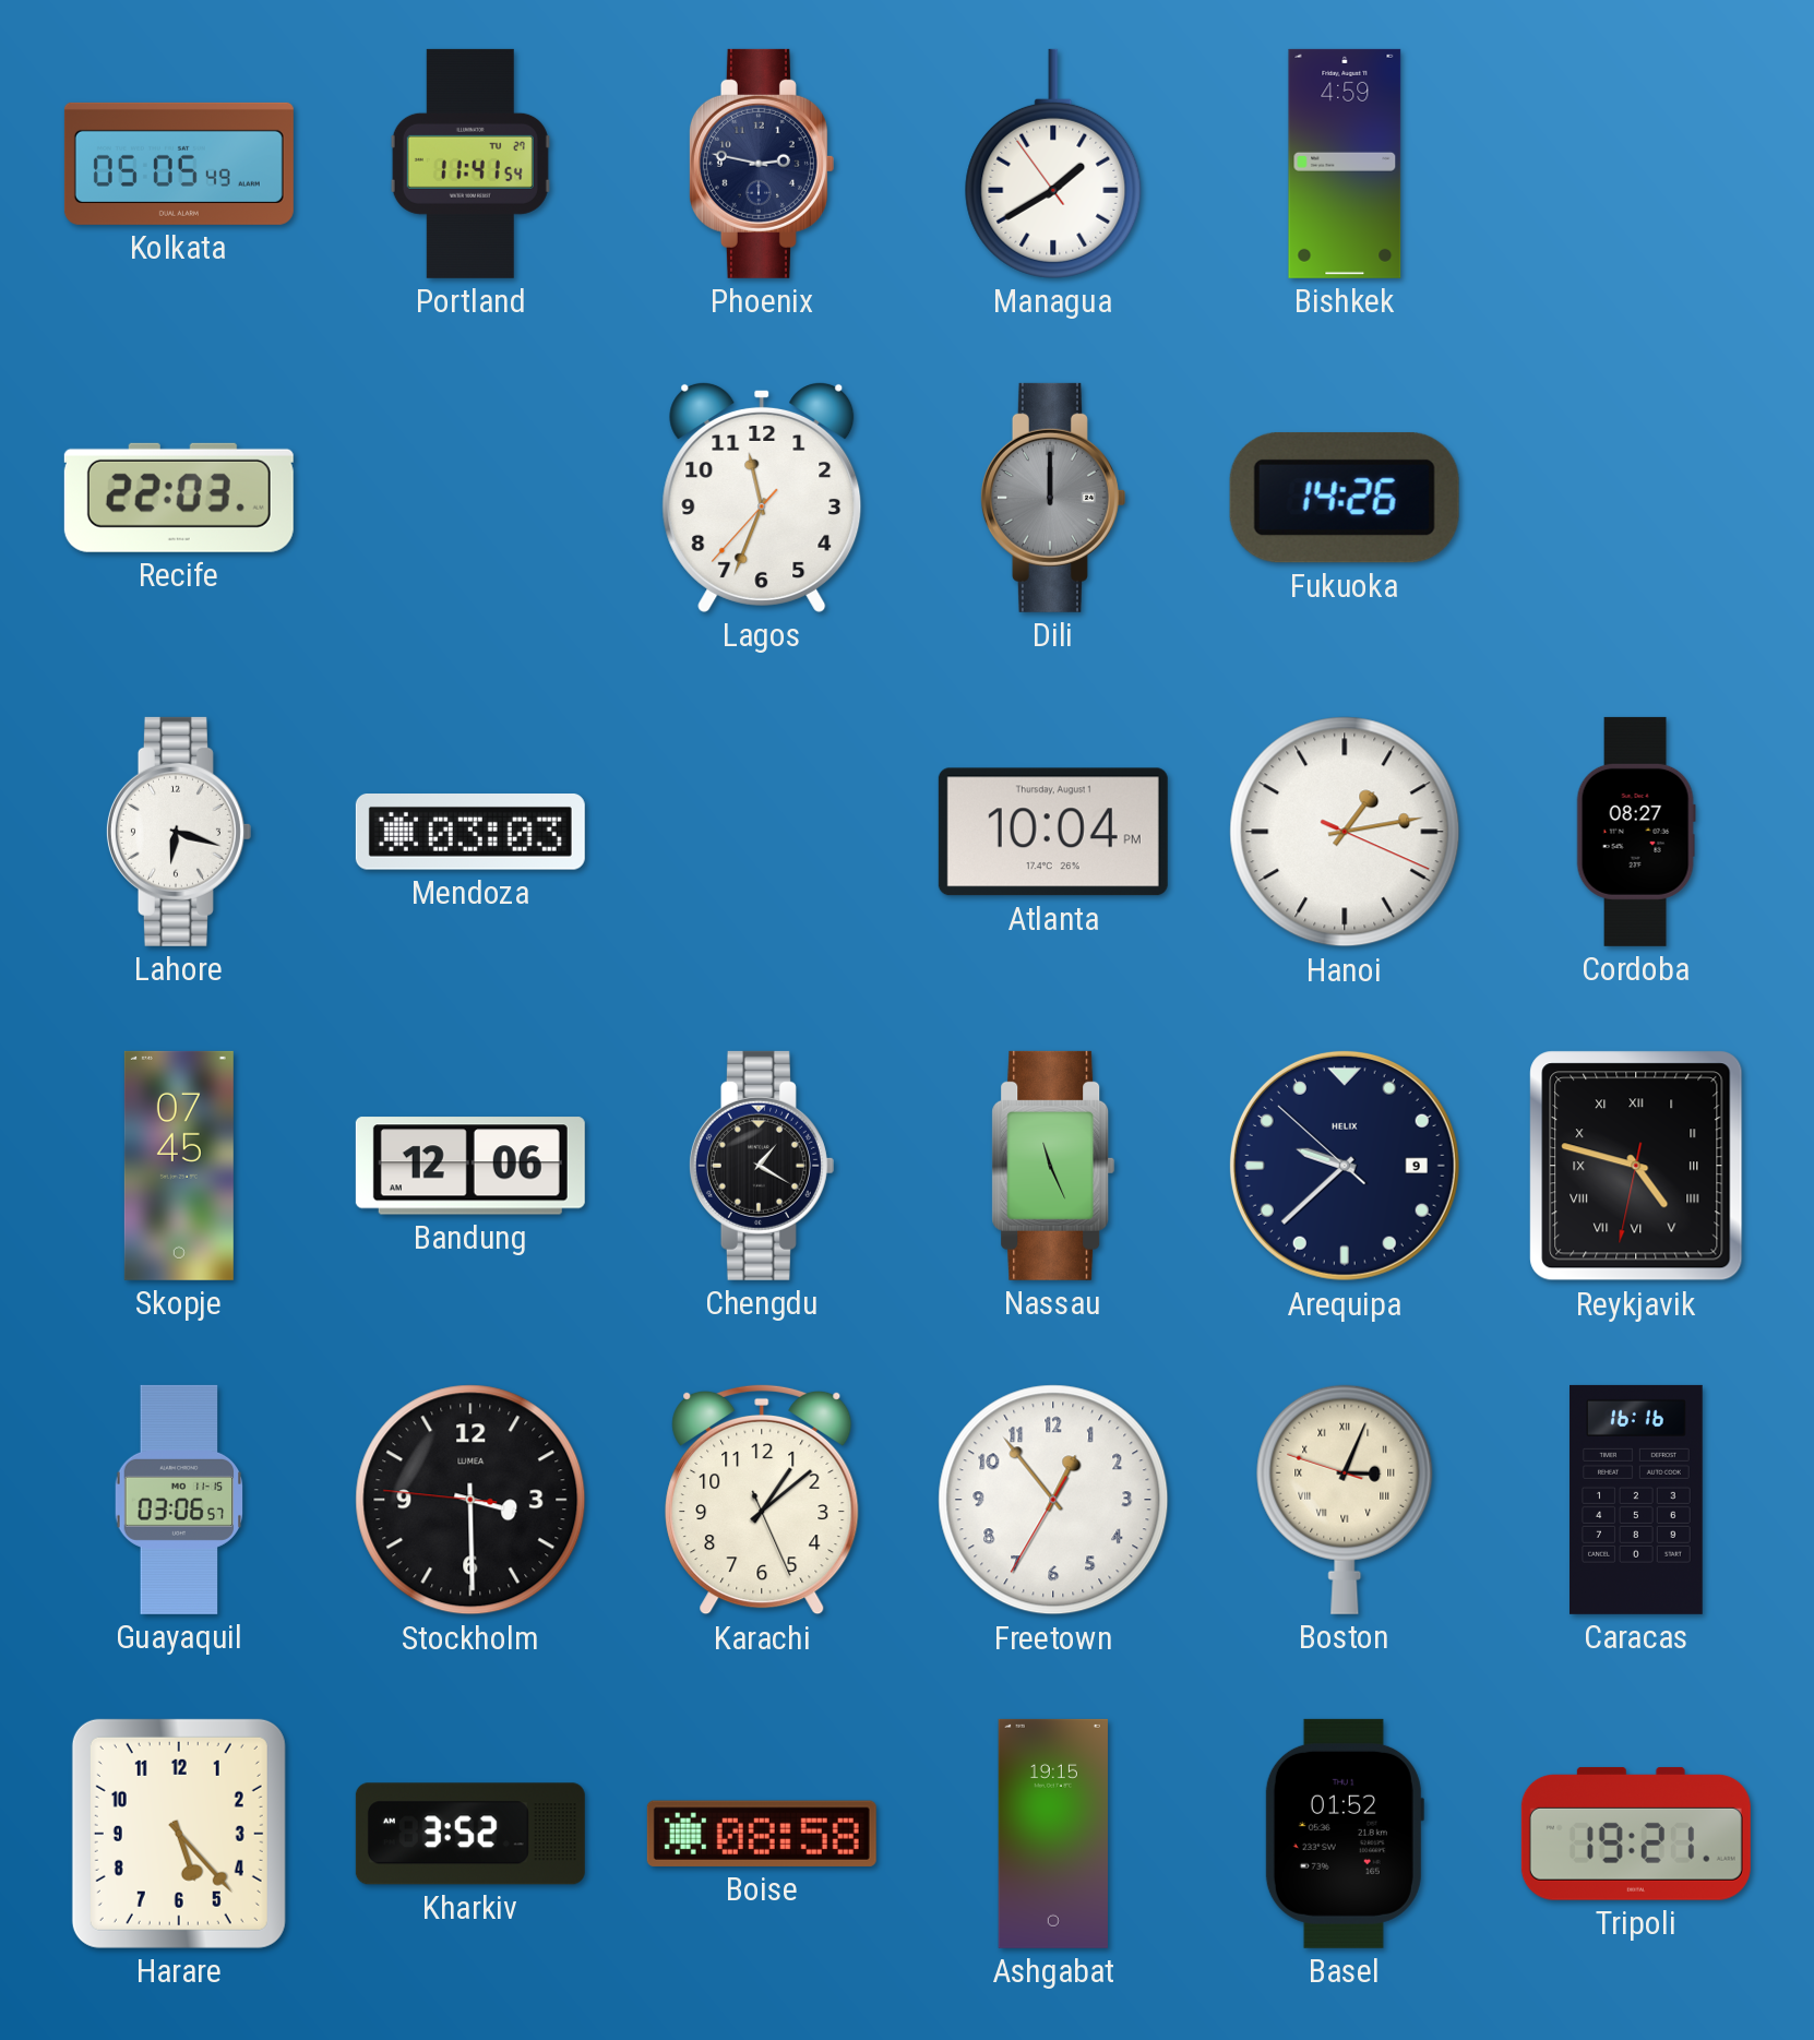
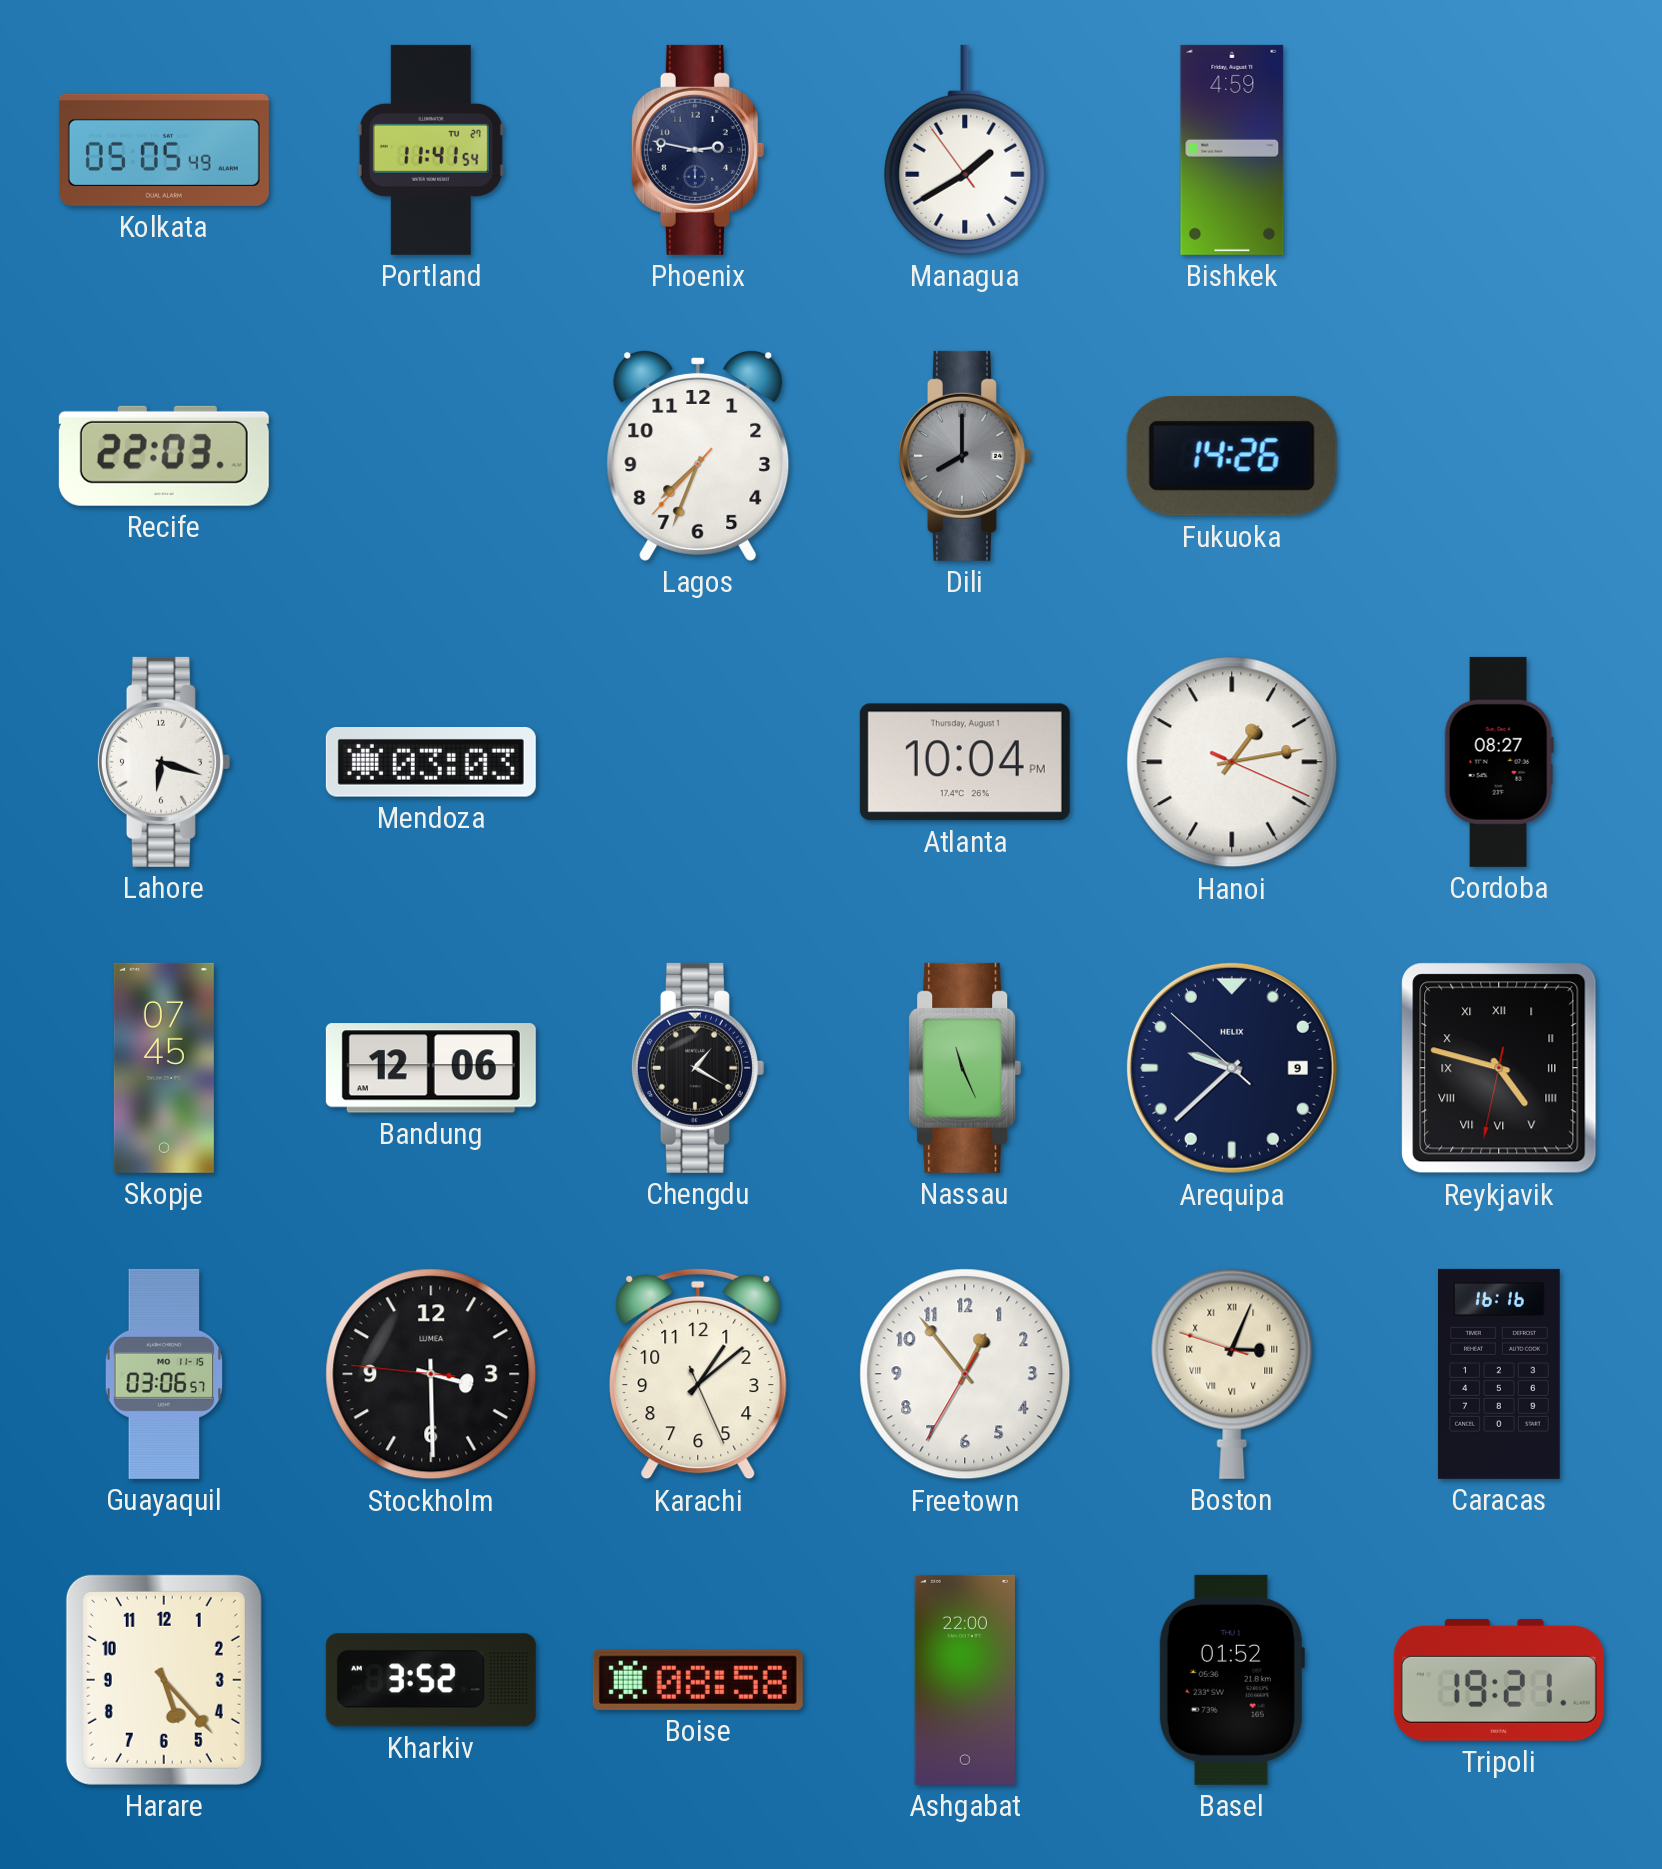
Lagos: 11:33 -> 7:33
Dili: 12:00 -> 8:00
Ashgabat: 19:15 -> 22:00
